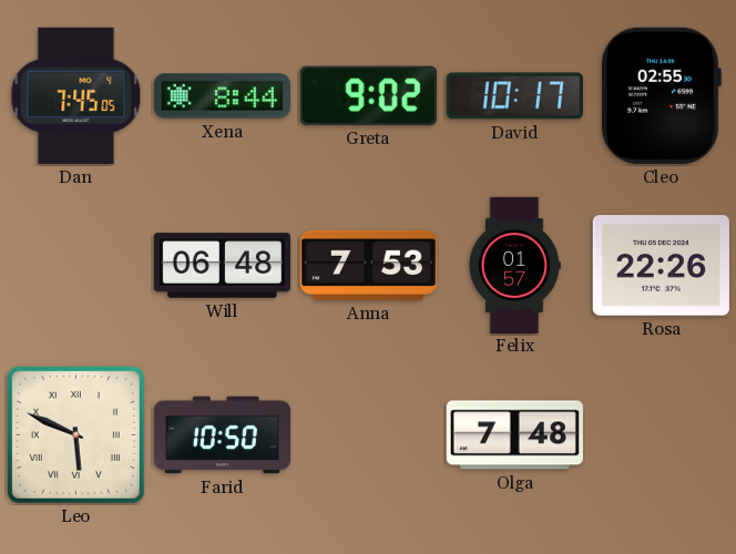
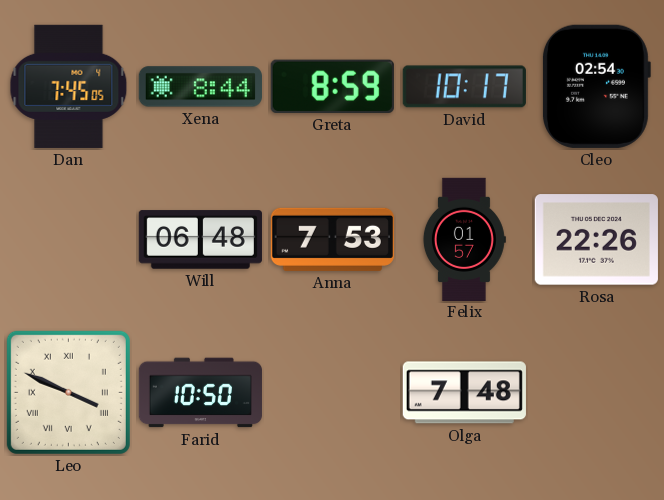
Greta: 9:02 -> 8:59
Cleo: 02:55 -> 02:54
Leo: 5:49 -> 3:49
